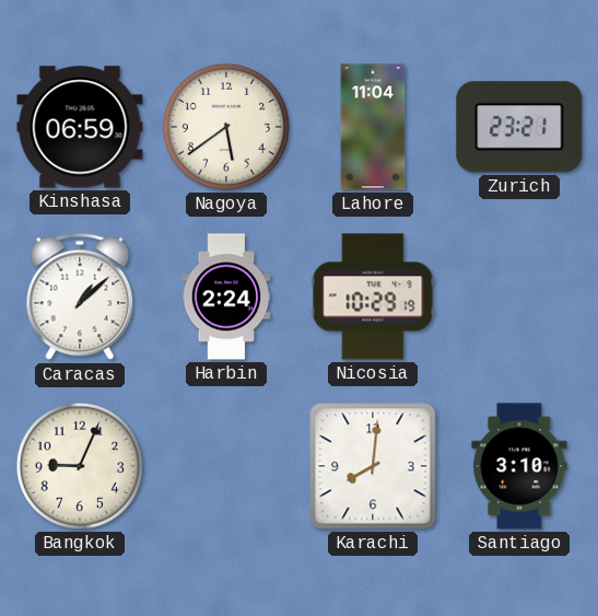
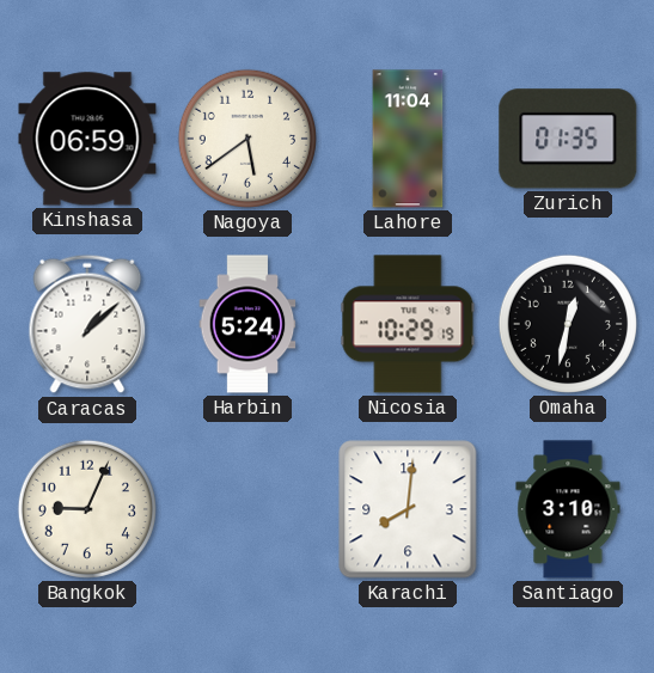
Zurich: 23:21 -> 01:35
Harbin: 2:24 -> 5:24
Omaha: none -> 12:32
